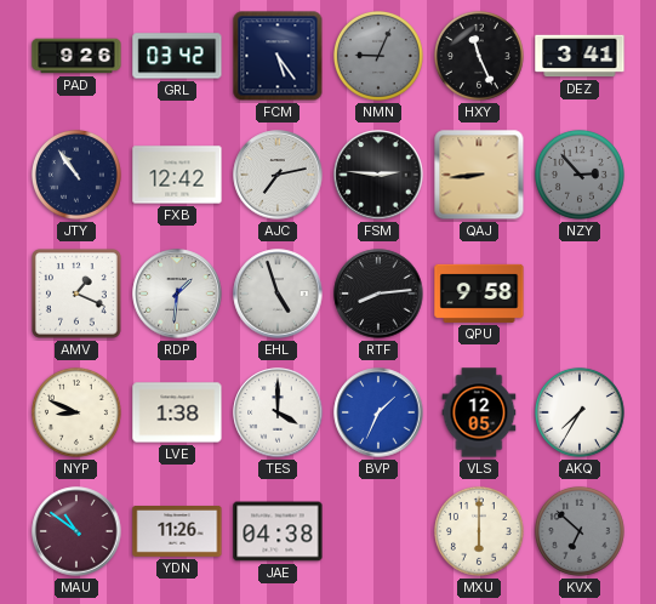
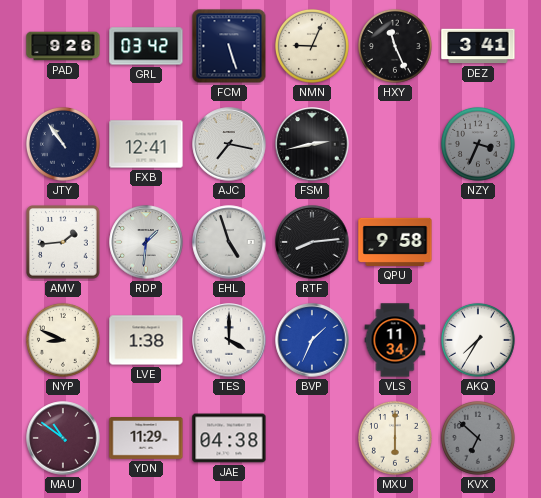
FCM: 5:24 -> 5:27
NMN dial: grey -> cream
FXB: 12:42 -> 12:41
AJC: 7:13 -> 7:17
FSM: 2:46 -> 2:43
QAJ: 8:44 -> none
NZY: 2:53 -> 3:34
AMV: 1:19 -> 1:44
VLS: 12:05 -> 11:34
YDN: 11:26 -> 11:29
